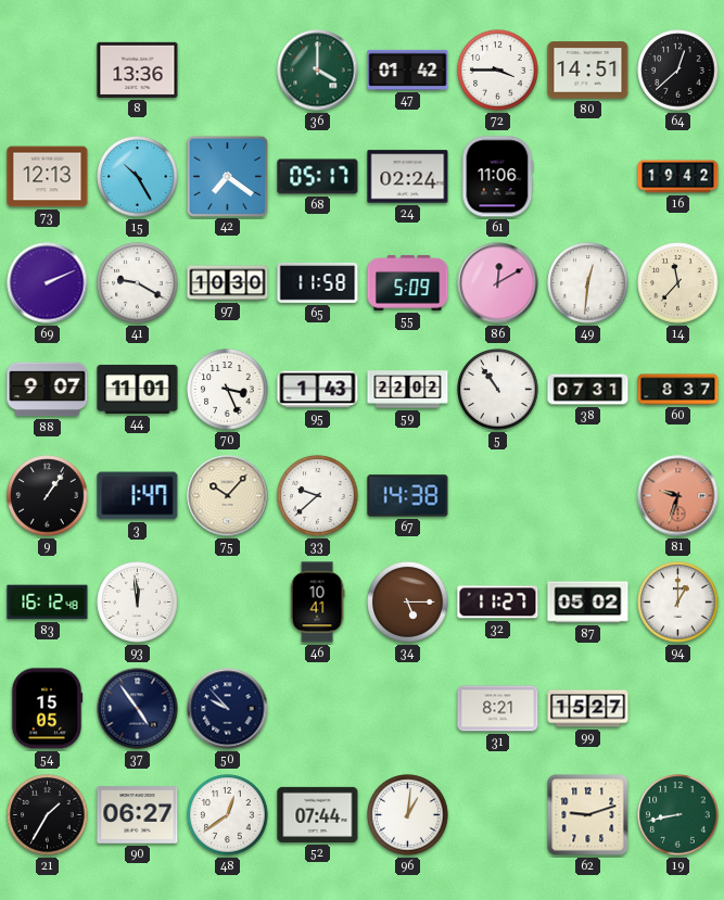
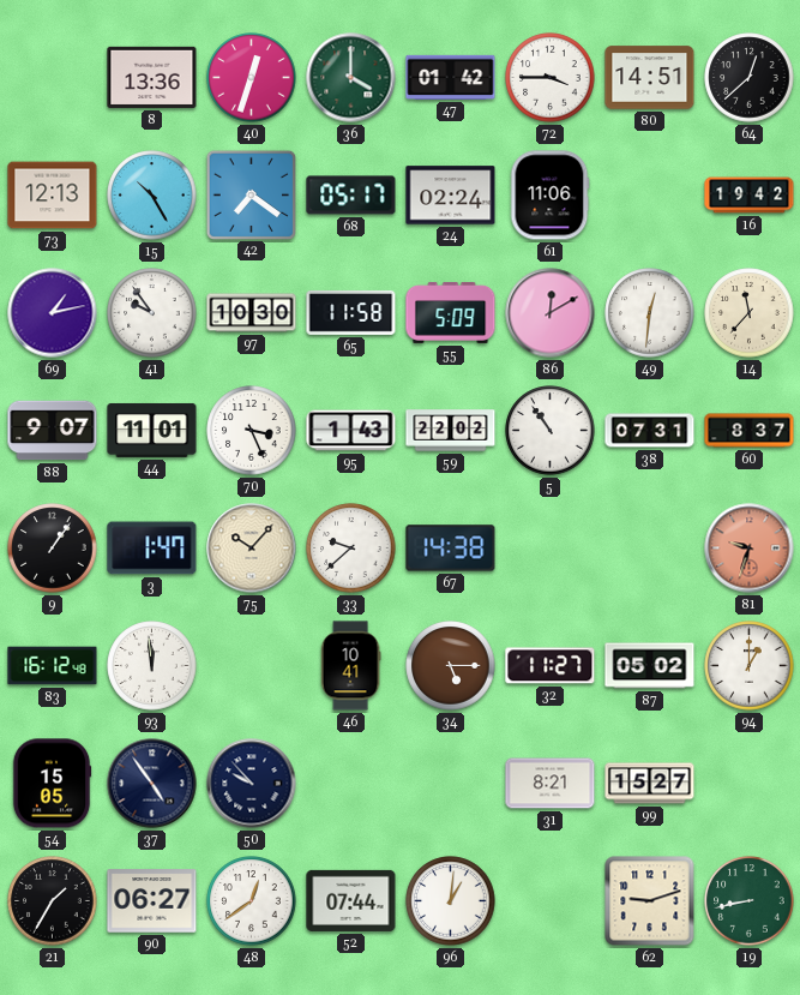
40: none -> 12:33
69: 2:11 -> 1:13
41: 9:20 -> 9:54
